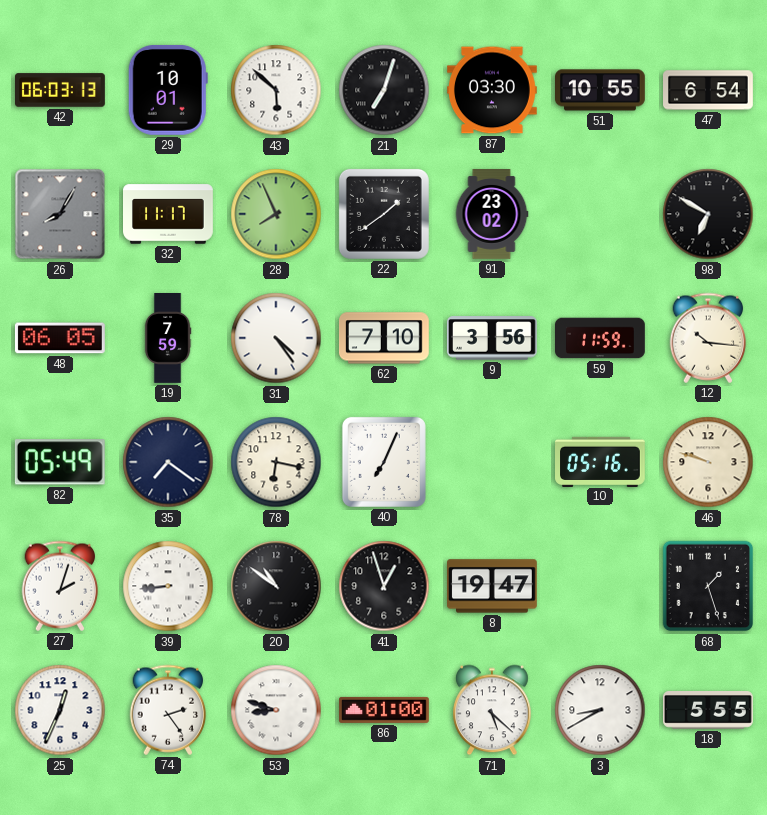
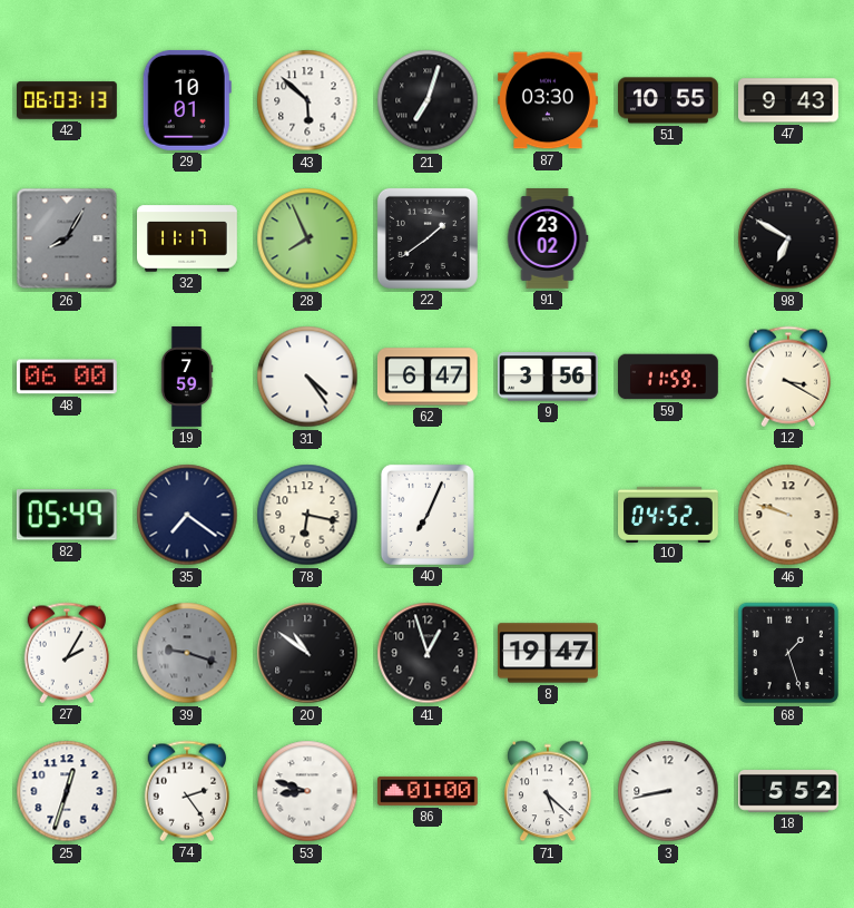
47: 6:54 -> 9:43
48: 06:05 -> 06:00
62: 7:10 -> 6:47
12: 10:16 -> 3:20
10: 05:16 -> 04:52
27: 2:03 -> 2:05
39: 8:44 -> 9:18
39 dial: white -> grey
25: 12:34 -> 12:33
3: 8:40 -> 8:43
18: 5:55 -> 5:52
